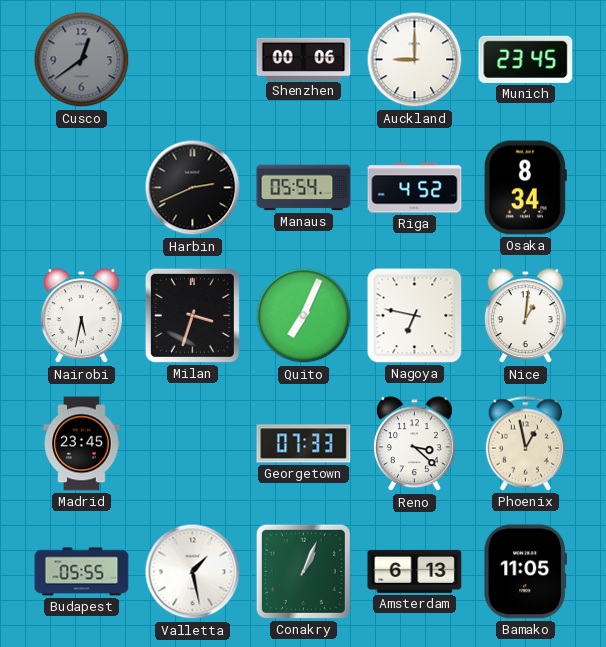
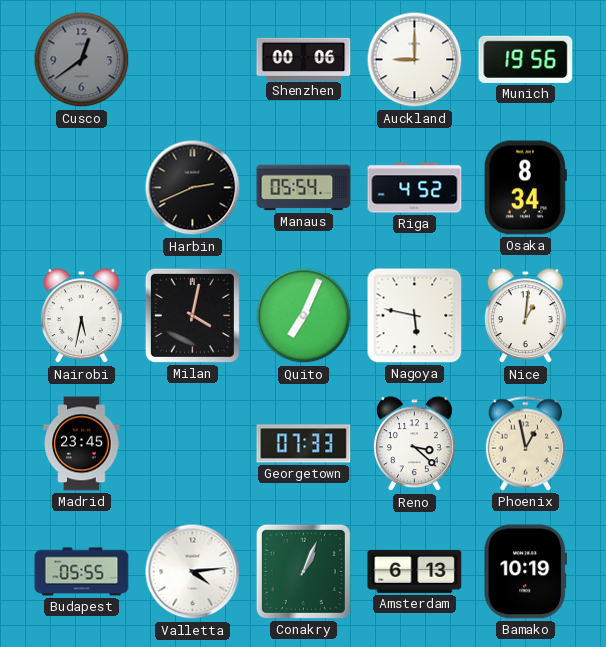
Munich: 23:45 -> 19:56
Milan: 3:33 -> 4:02
Nagoya: 6:47 -> 5:47
Valletta: 1:28 -> 4:14
Bamako: 11:05 -> 10:19
